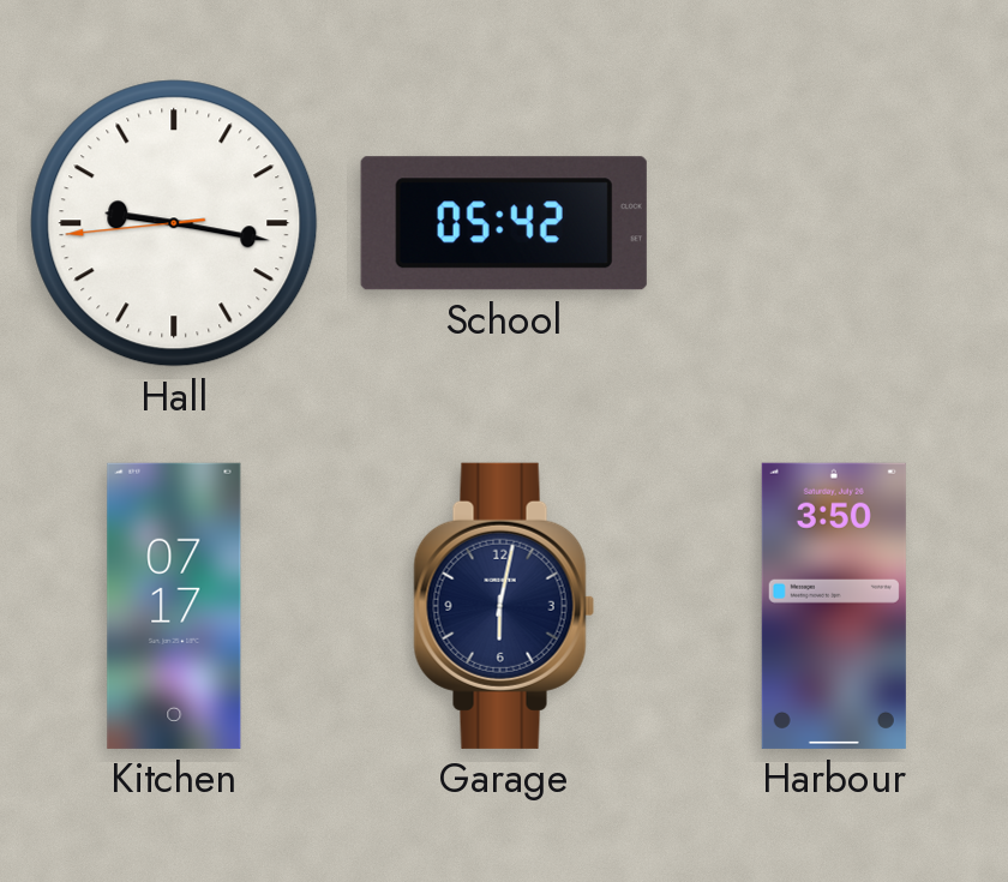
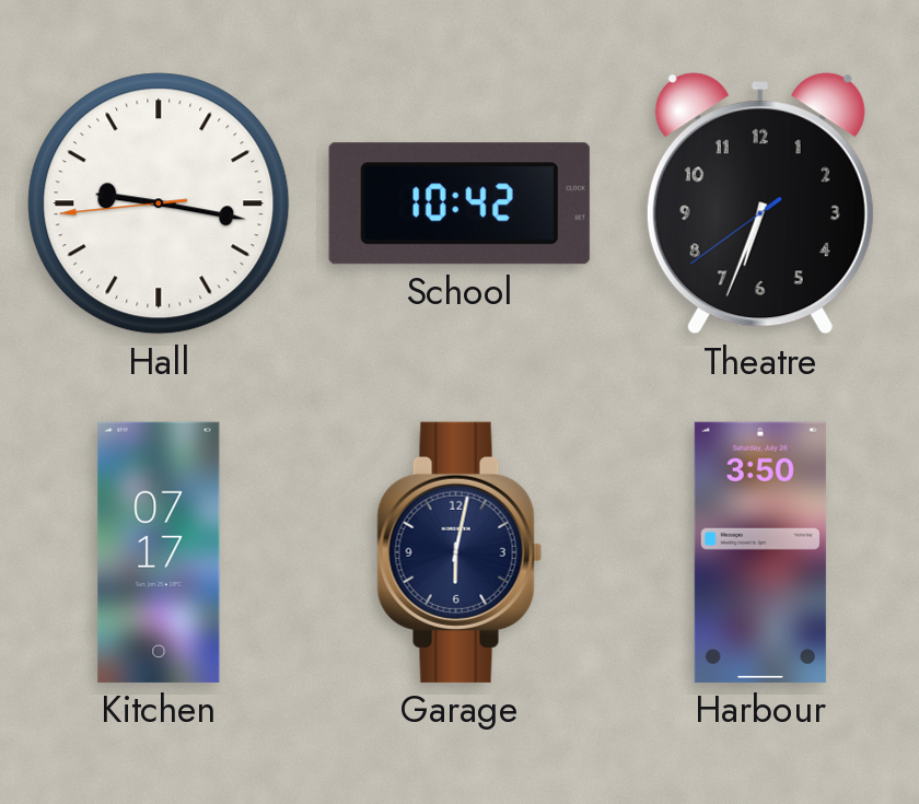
School: 05:42 -> 10:42
Theatre: none -> 6:33
